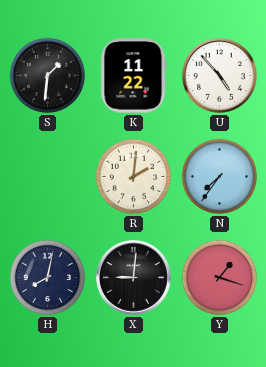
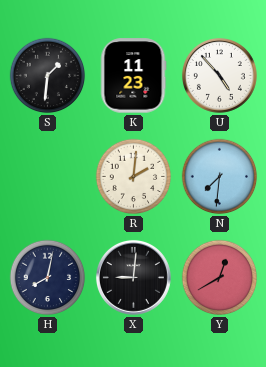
K: 11:22 -> 11:23
N: 7:36 -> 7:31
Y: 1:18 -> 12:40
